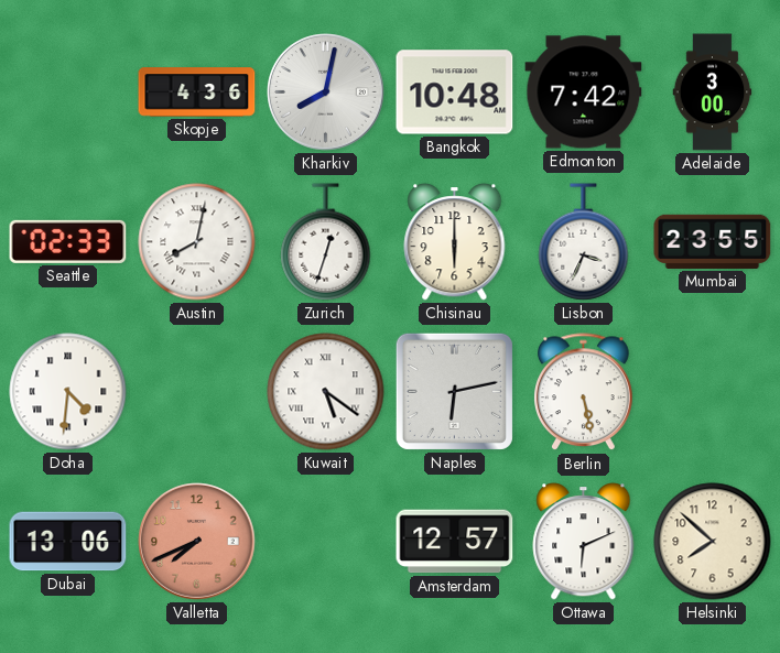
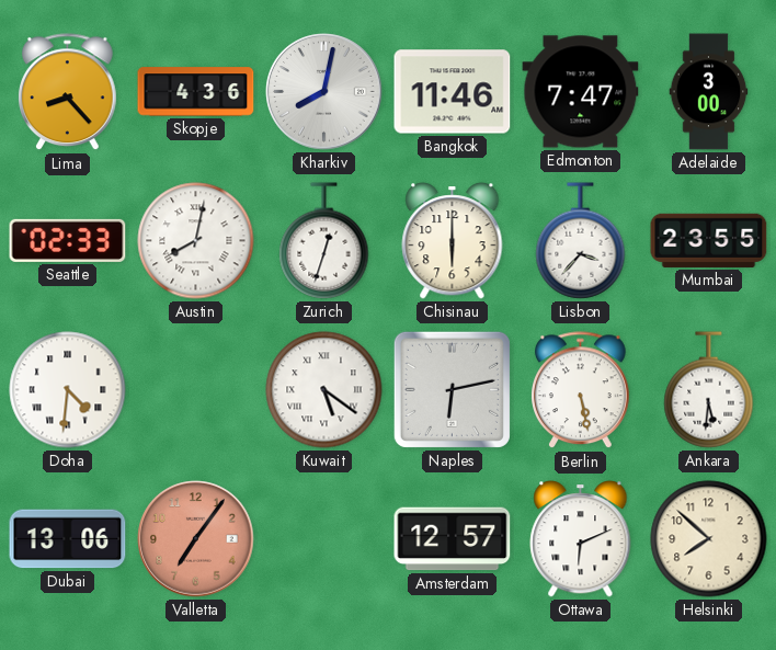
Lima: none -> 8:23
Bangkok: 10:48 -> 11:46
Edmonton: 7:42 -> 7:47
Lisbon: 3:34 -> 3:37
Ankara: none -> 5:31
Valletta: 7:41 -> 7:06
